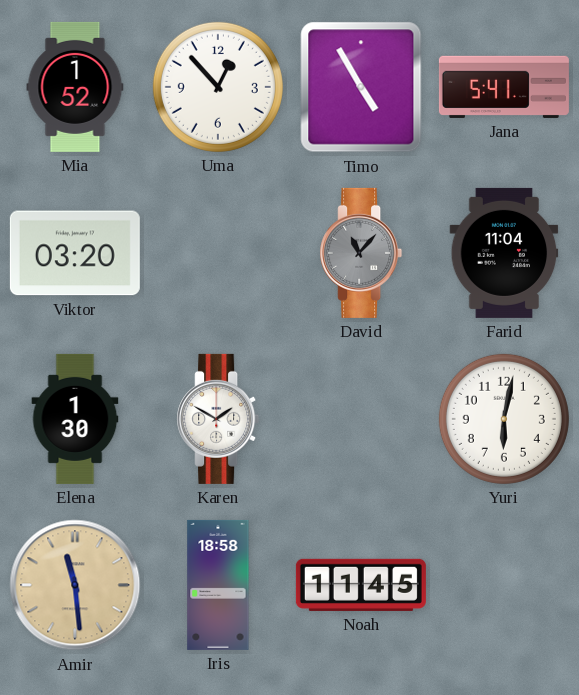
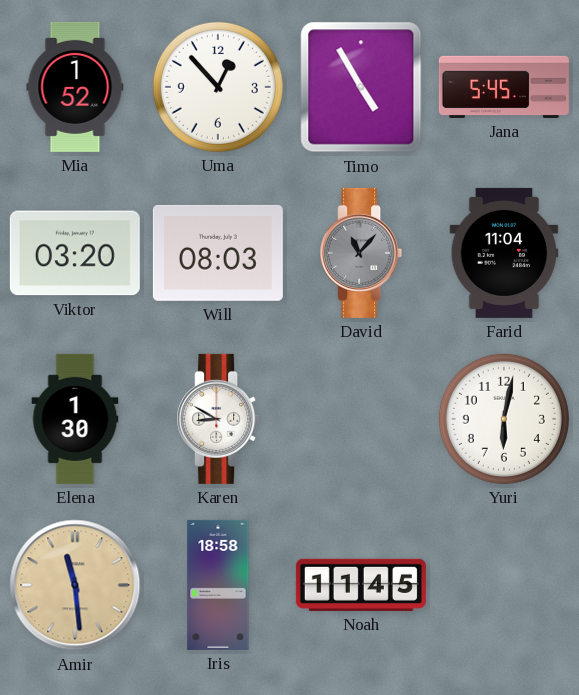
Jana: 5:41 -> 5:45
Will: none -> 08:03
Karen: 1:50 -> 8:50
